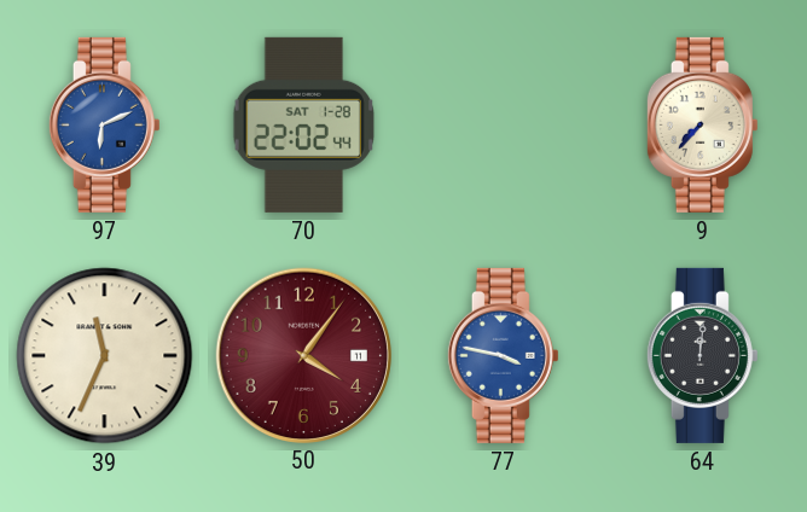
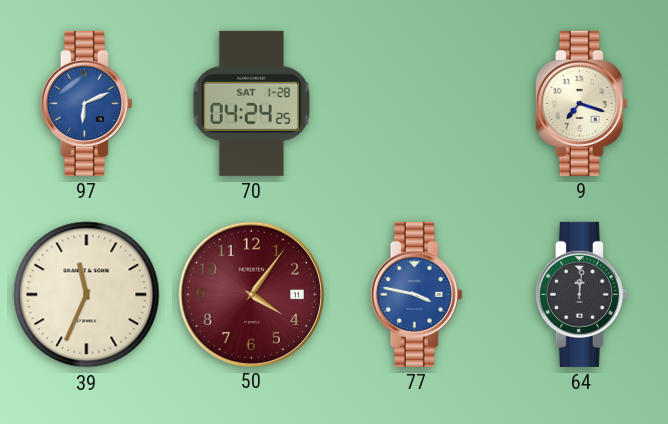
70: 22:02 -> 04:24
9: 7:37 -> 7:18
